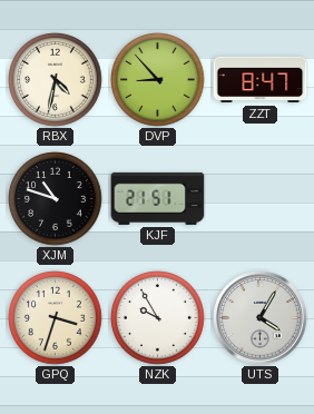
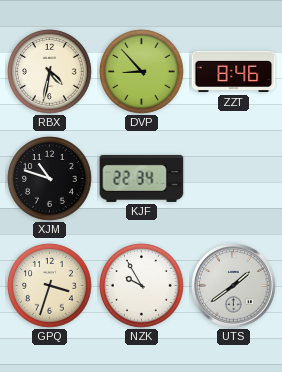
ZZT: 8:47 -> 8:46
KJF: 21:51 -> 22:34
UTS: 4:05 -> 1:39
